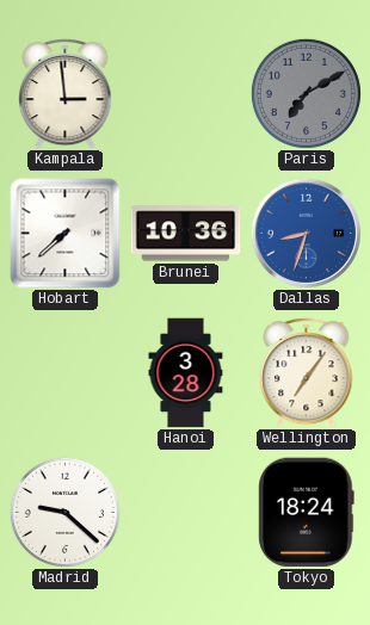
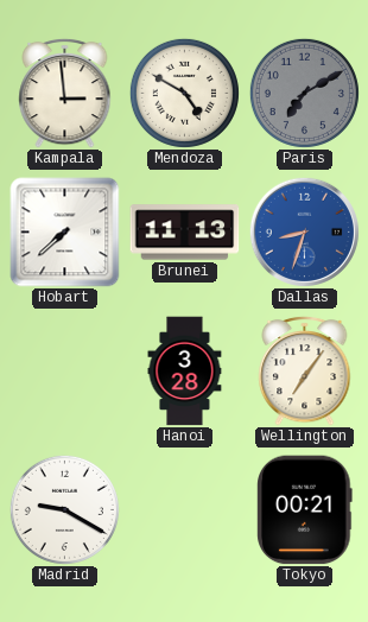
Mendoza: none -> 4:50
Brunei: 10:36 -> 11:13
Madrid: 9:22 -> 9:20
Tokyo: 18:24 -> 00:21
